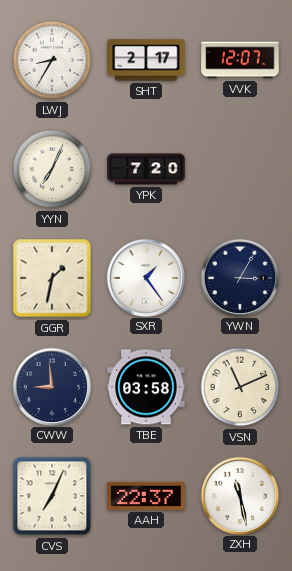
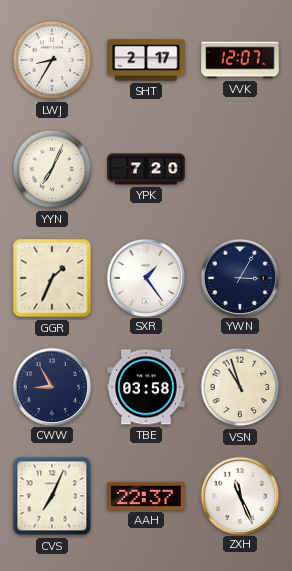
GGR: 1:32 -> 1:34
CWW: 8:59 -> 8:55
VSN: 11:11 -> 10:57
ZXH: 11:28 -> 11:26
